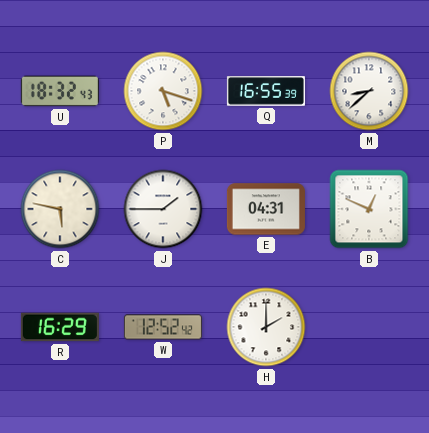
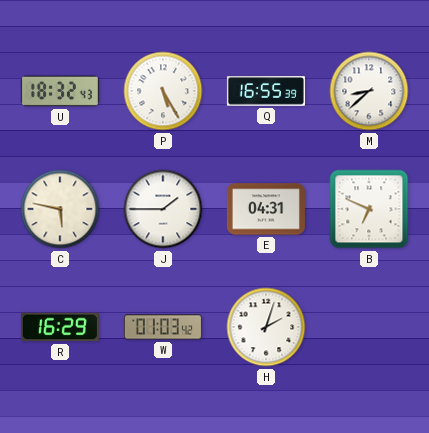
P: 5:18 -> 5:25
B: 12:49 -> 6:49
W: 12:52 -> 01:03
H: 2:00 -> 2:03
